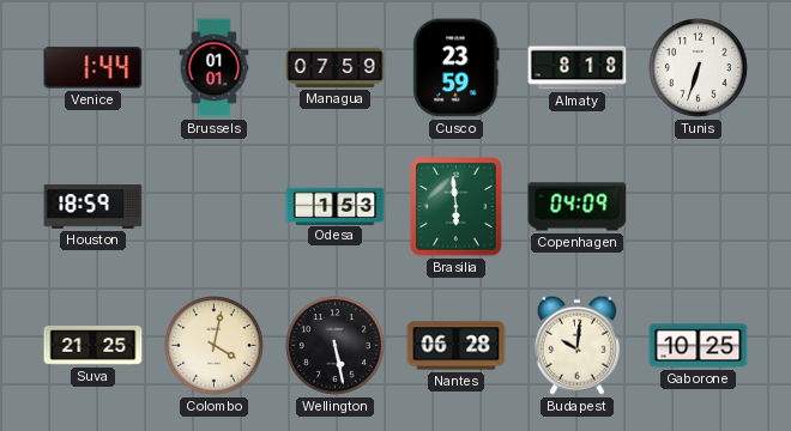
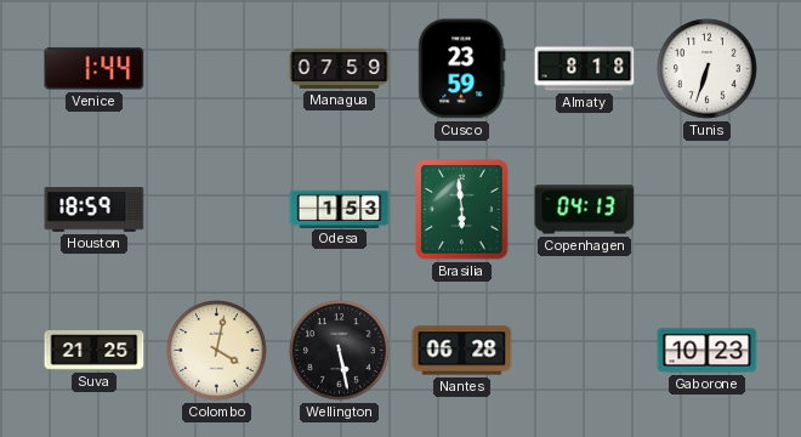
Brussels: 01:01 -> none
Copenhagen: 04:09 -> 04:13
Budapest: 10:01 -> none
Gaborone: 10:25 -> 10:23
